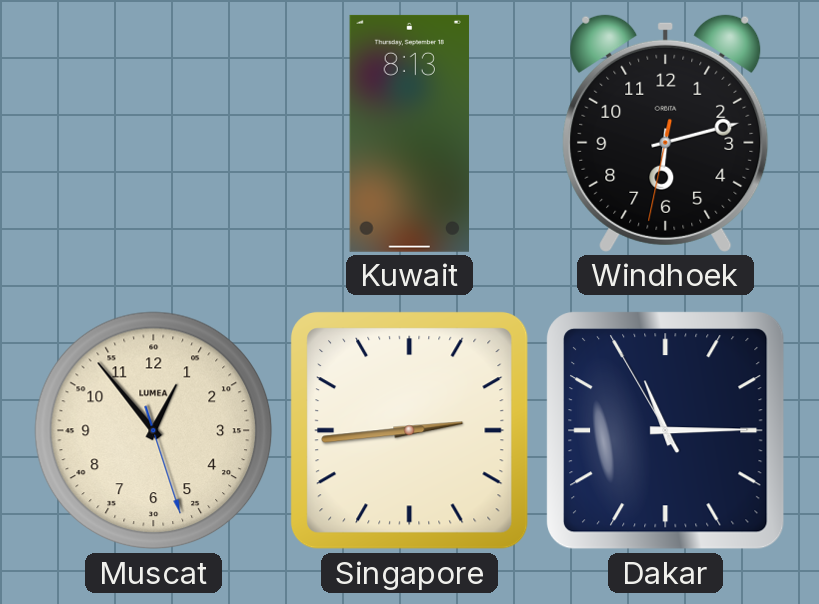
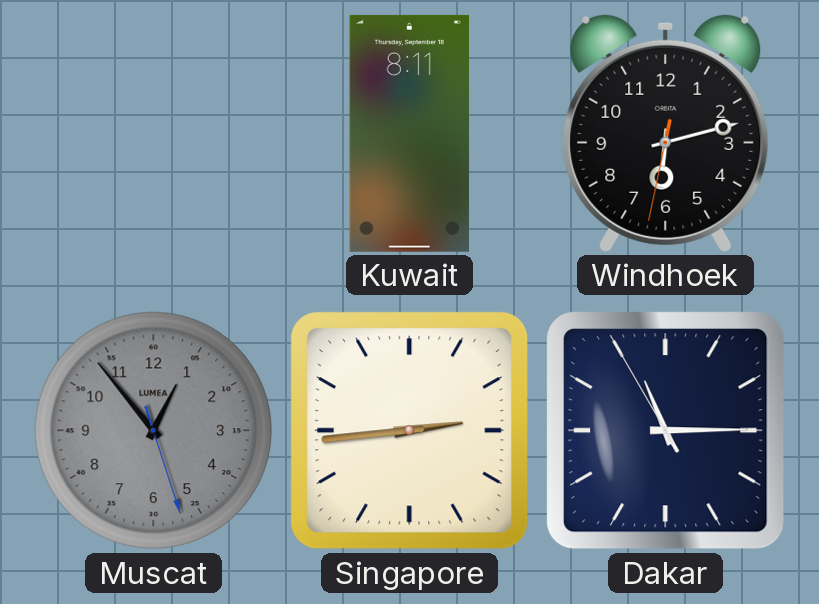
Kuwait: 8:13 -> 8:11
Muscat dial: cream -> grey
